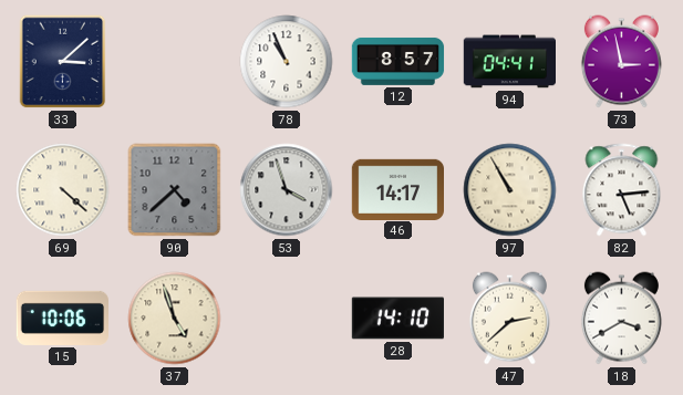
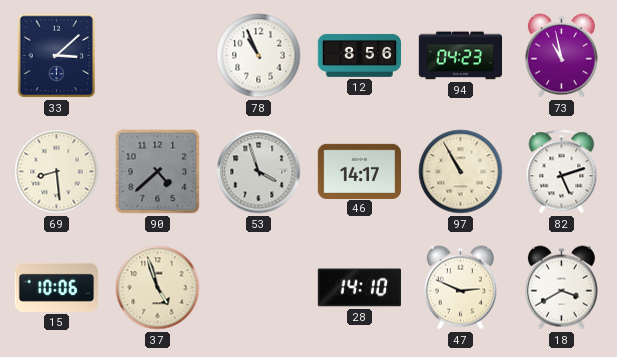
12: 8:57 -> 8:56
94: 04:41 -> 04:23
73: 2:58 -> 10:58
69: 4:22 -> 8:29
82: 5:14 -> 5:12
47: 2:38 -> 2:49
